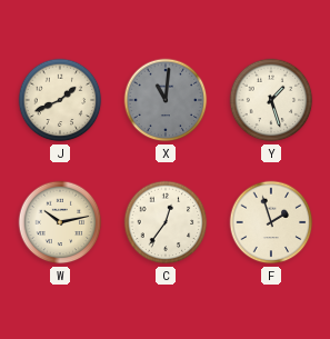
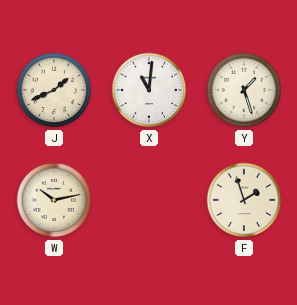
X dial: grey -> white
C: 12:36 -> none
